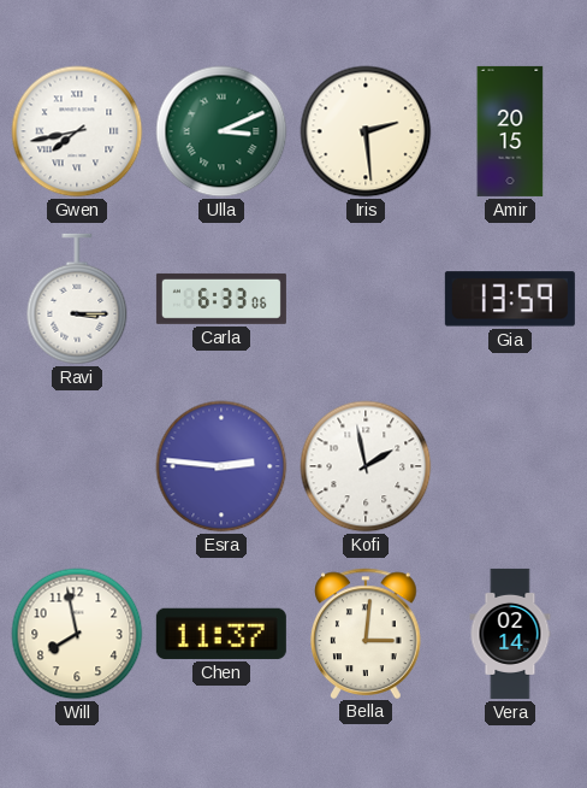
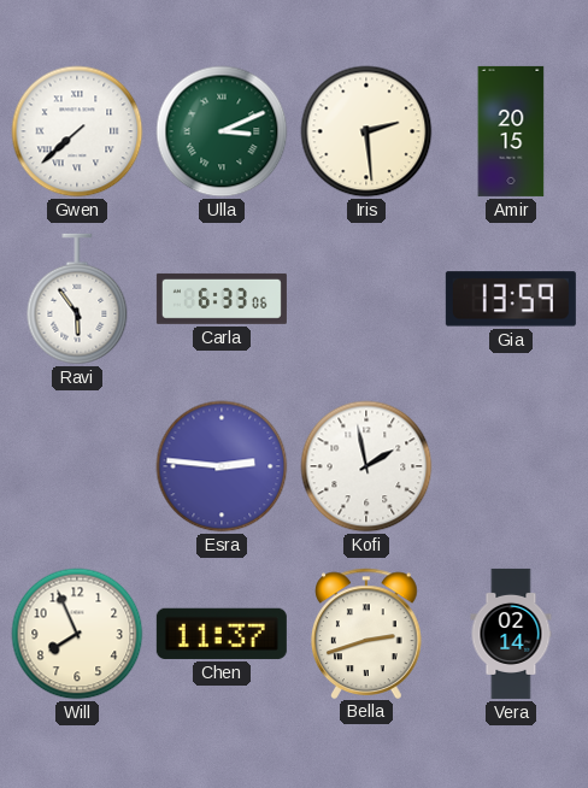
Gwen: 7:43 -> 7:38
Ravi: 3:15 -> 5:54
Will: 7:58 -> 7:56
Bella: 3:01 -> 2:42
